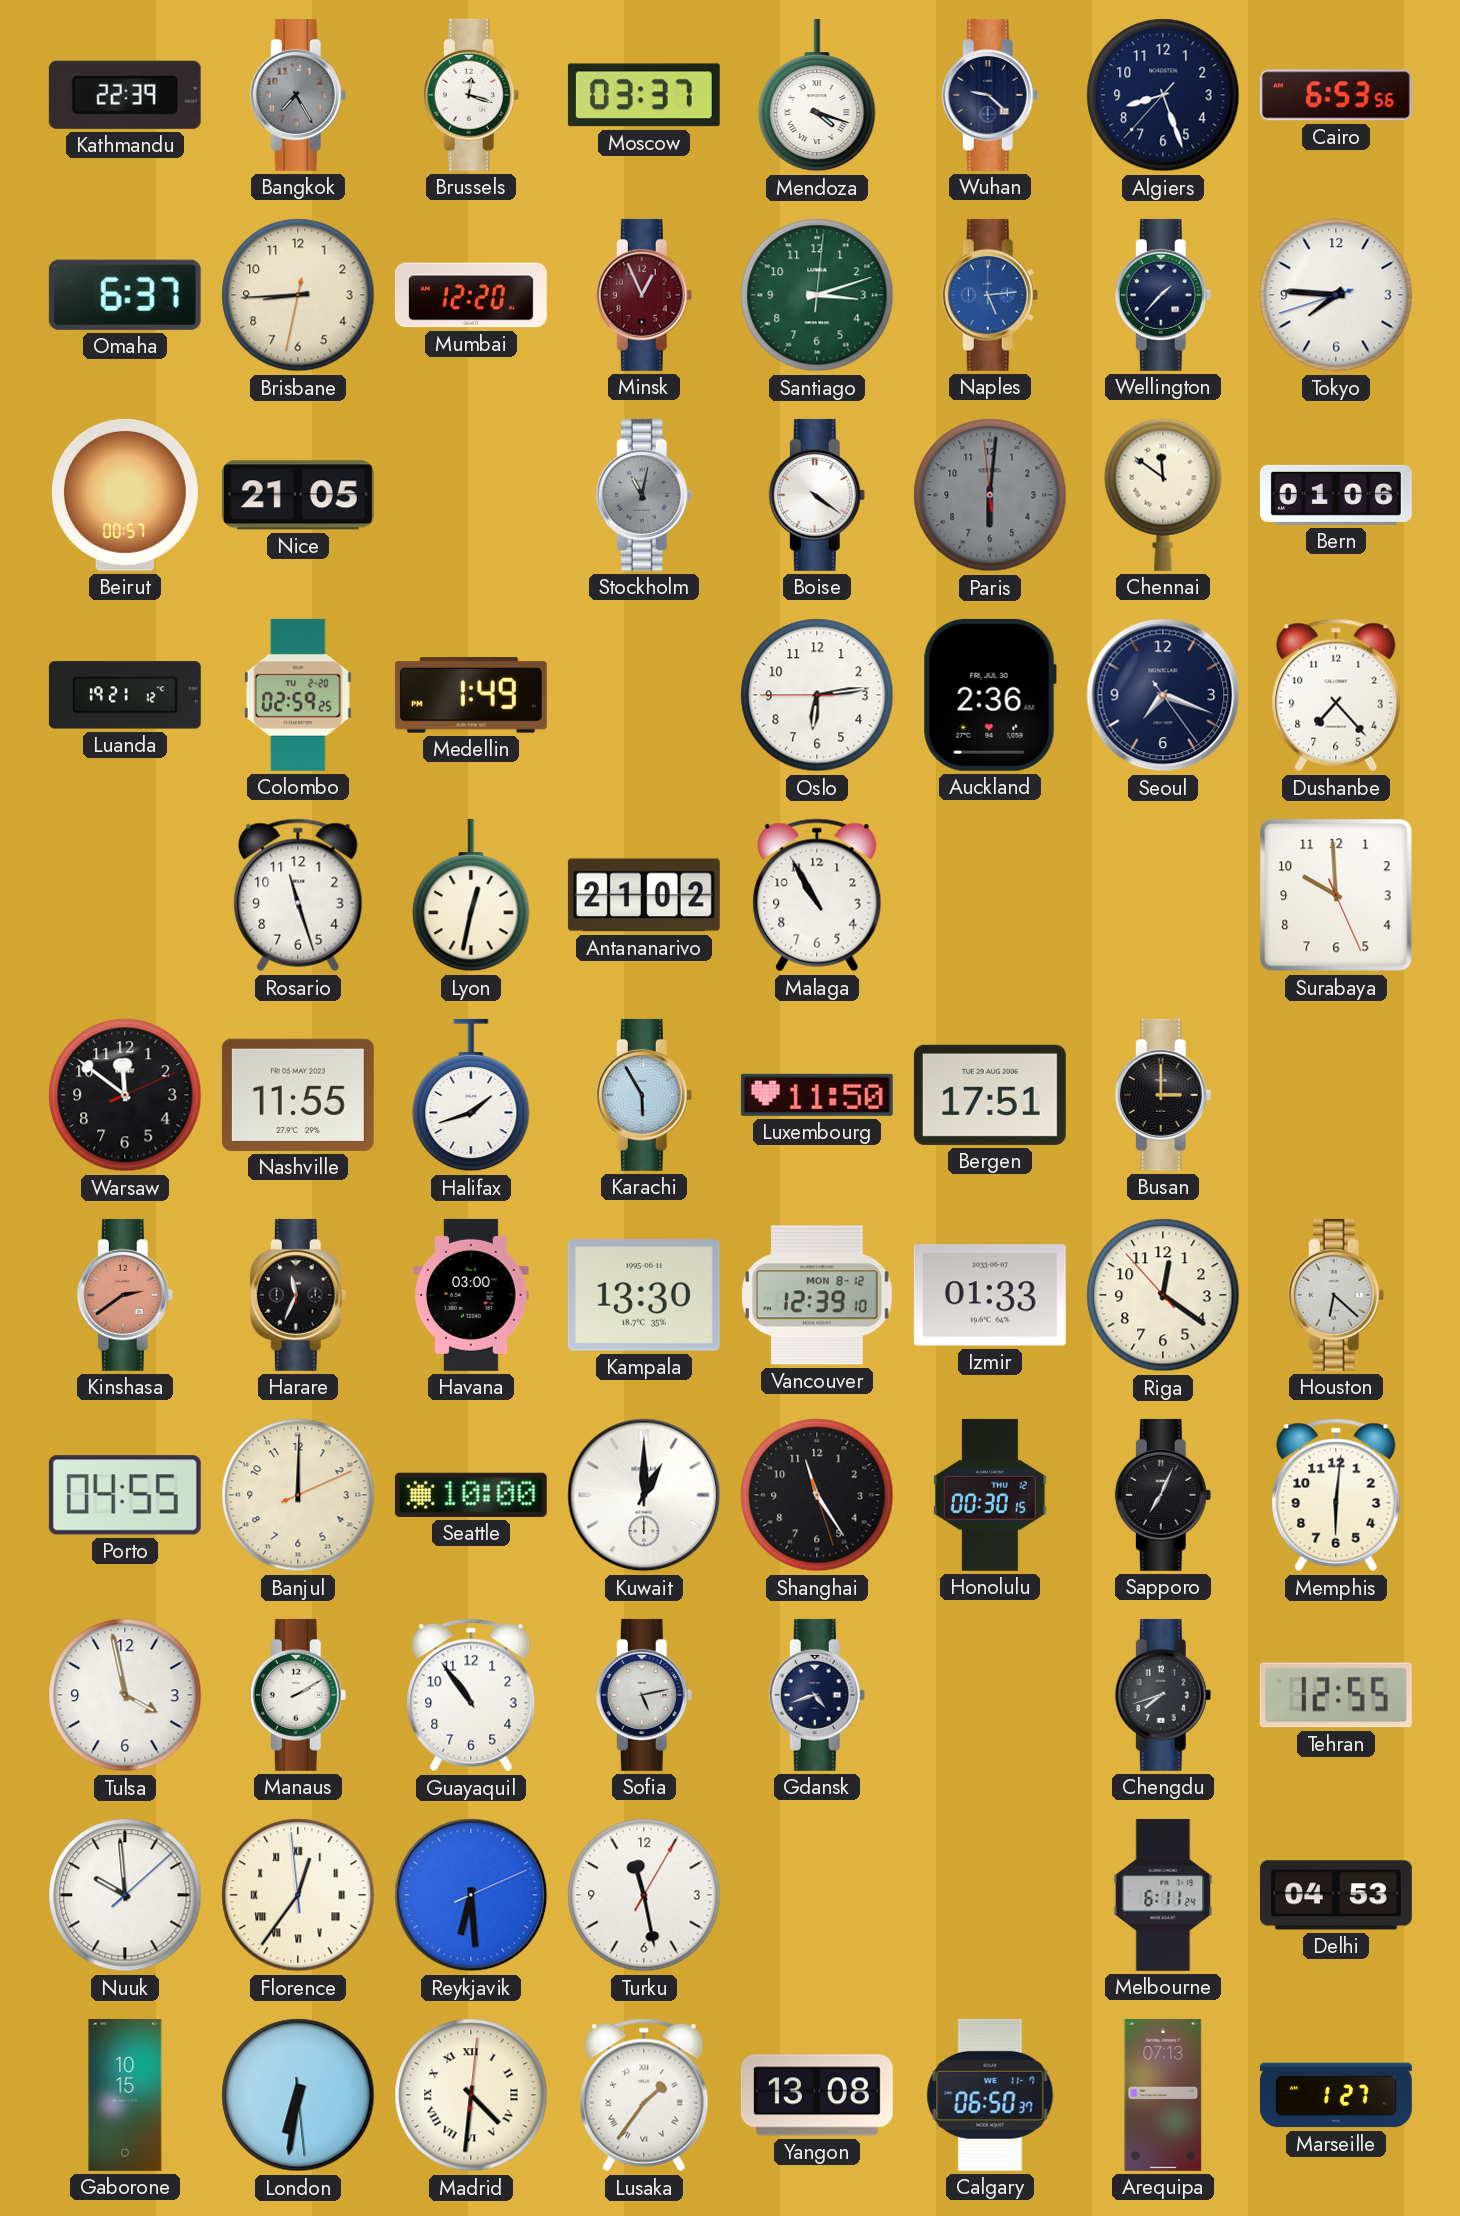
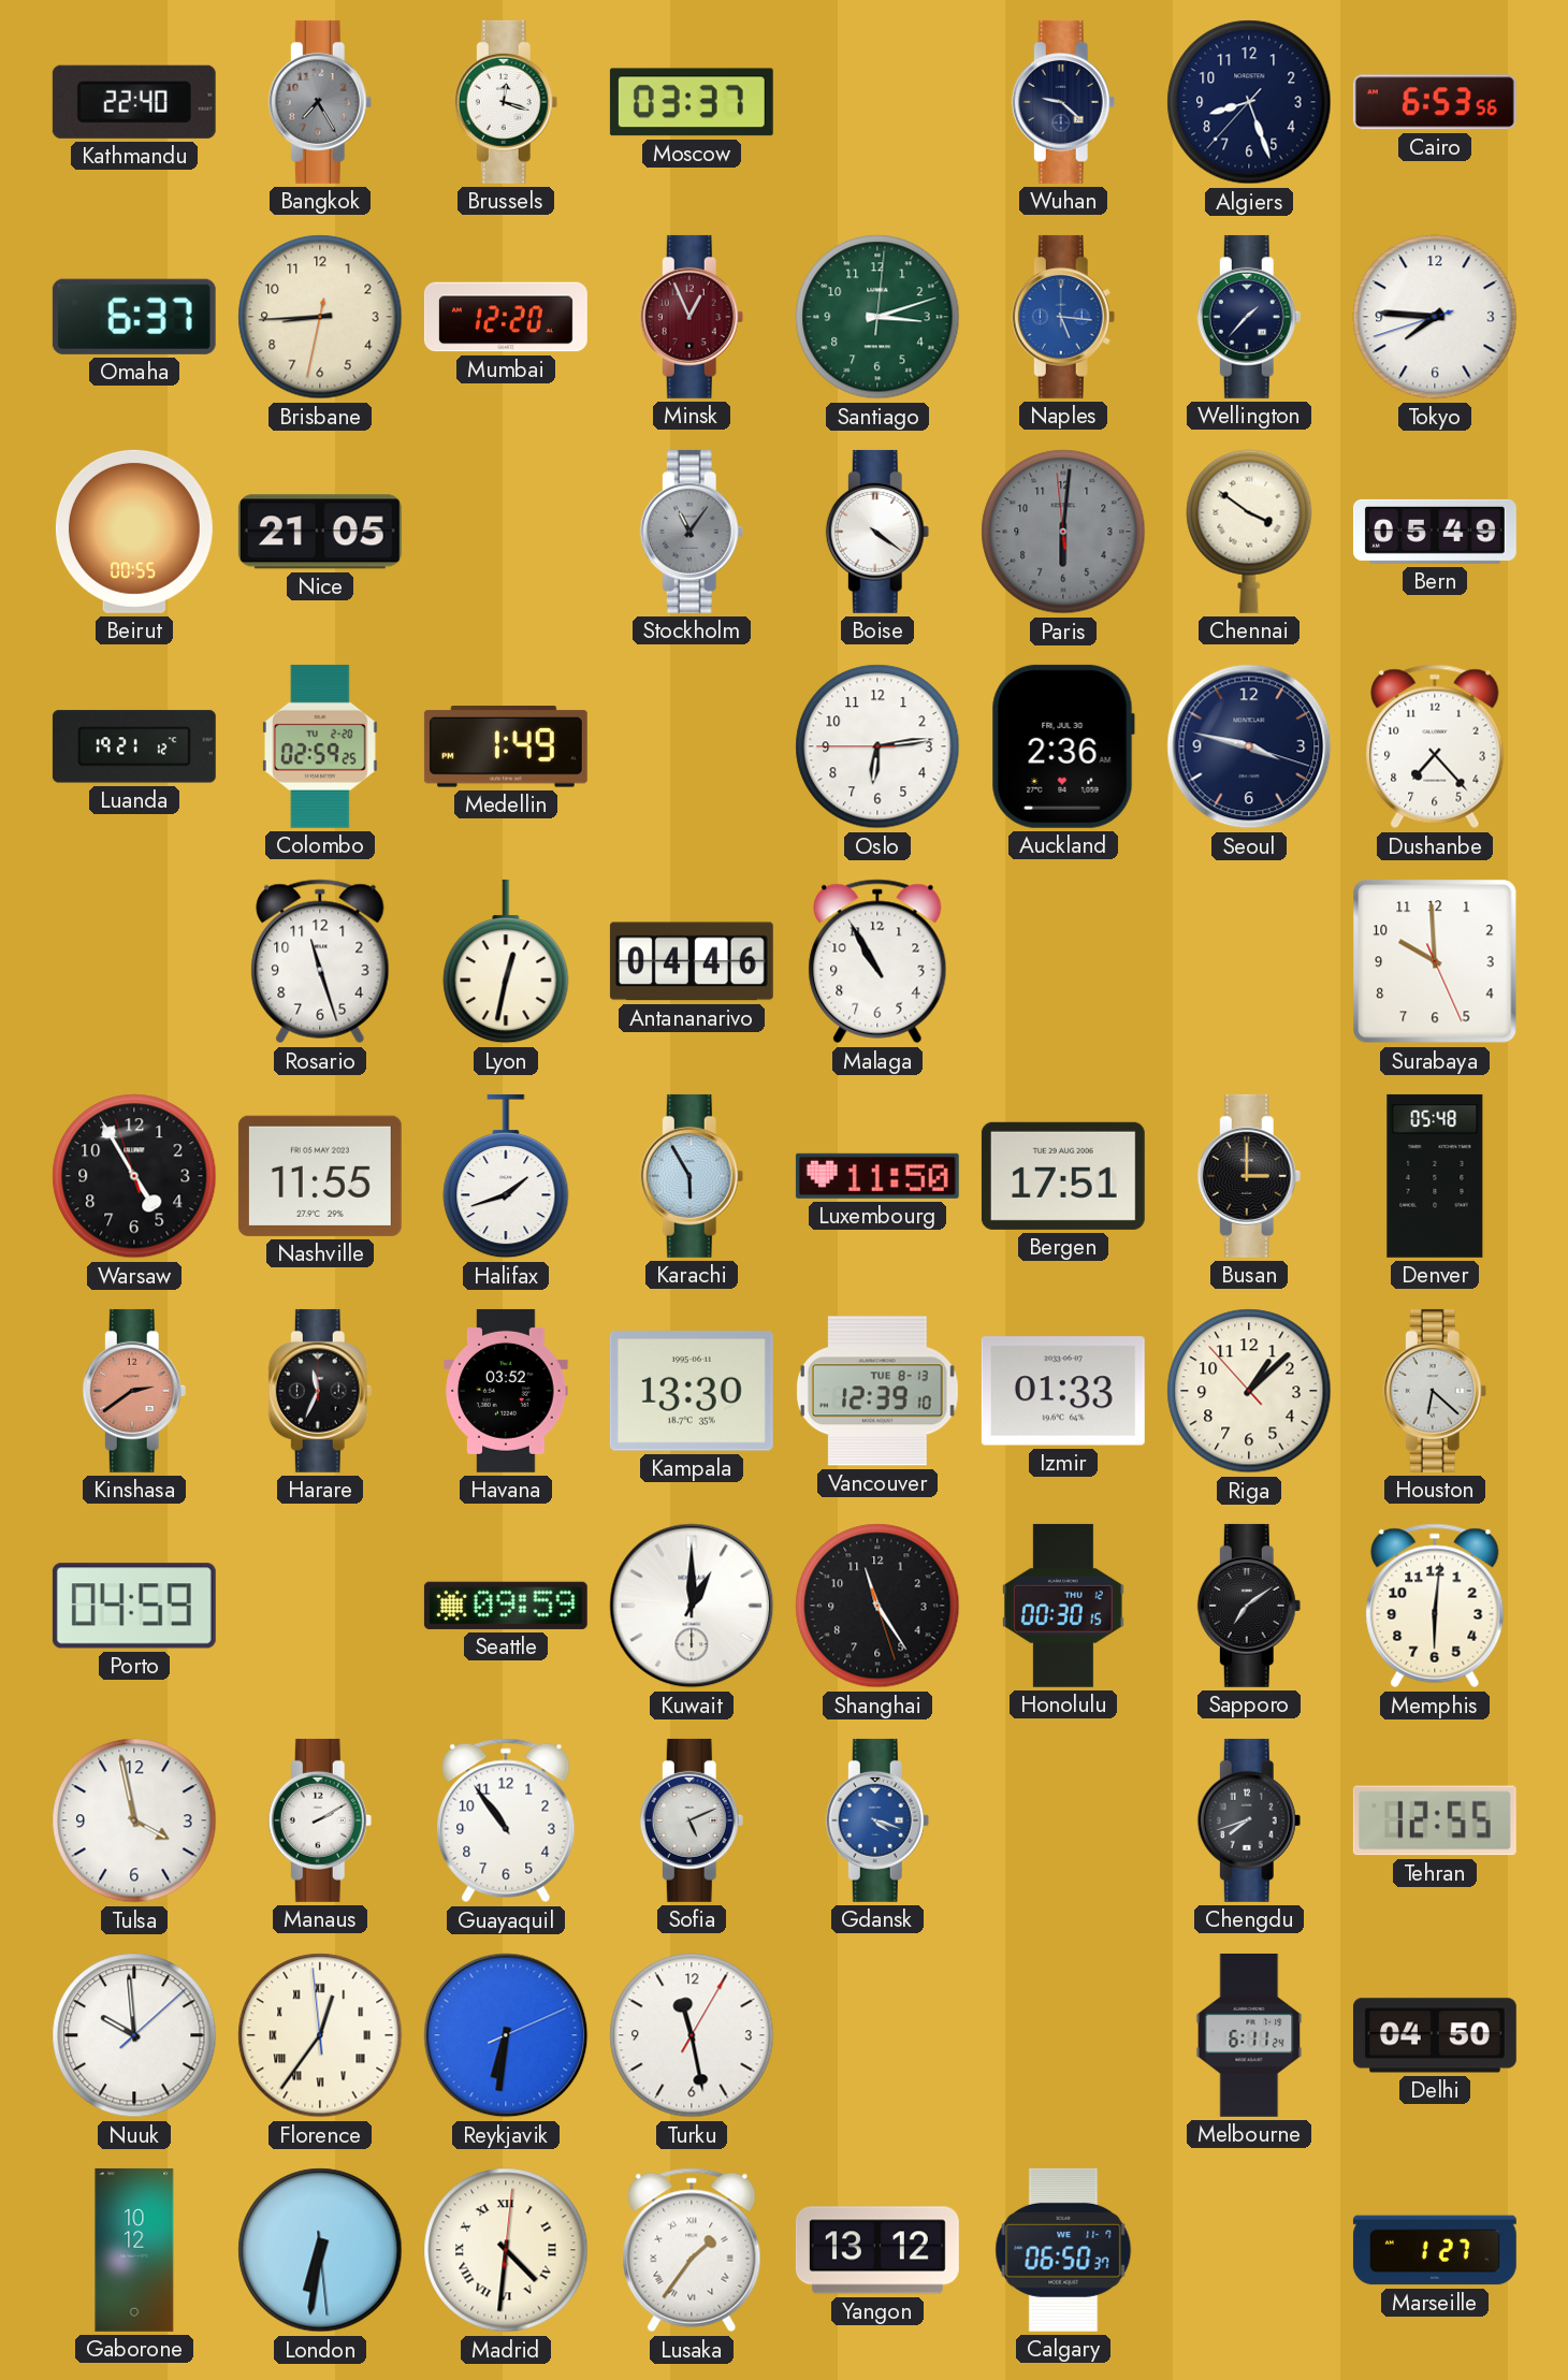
Kathmandu: 22:39 -> 22:40
Mendoza: 4:18 -> none
Naples: 5:14 -> 5:16
Beirut: 00:57 -> 00:55
Stockholm: 11:02 -> 11:06
Chennai: 11:51 -> 3:51
Bern: 01:06 -> 05:49
Seoul: 7:18 -> 3:47
Antananarivo: 21:02 -> 04:46
Warsaw: 11:51 -> 4:54
Denver: none -> 05:48
Havana: 03:00 -> 03:52
Vancouver date: MON 8-12 -> TUE 8-13
Riga: 12:20 -> 1:07
Porto: 04:55 -> 04:59
Banjul: 12:00 -> none
Seattle: 10:00 -> 09:59
Sapporo: 7:04 -> 7:09
Sofia: 5:13 -> 5:11
Gdansk: 4:42 -> 4:18
Gdansk dial: navy -> blue
Reykjavik: 6:29 -> 6:31
Delhi: 04:53 -> 04:50
Gaborone: 10:15 -> 10:12
Yangon: 13:08 -> 13:12
Arequipa: 07:13 -> none
